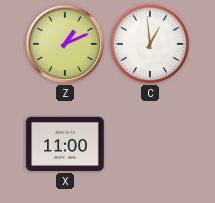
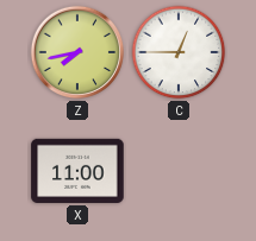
Z: 1:11 -> 7:43
C: 12:59 -> 12:45
